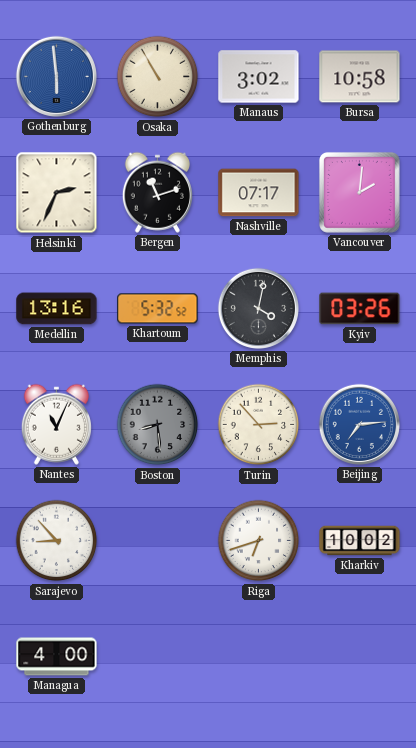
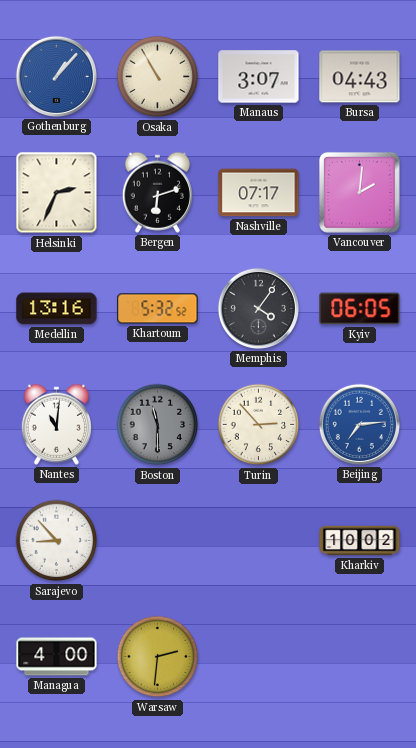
Gothenburg: 5:59 -> 1:07
Manaus: 3:02 -> 3:07
Bursa: 10:58 -> 04:43
Bergen: 11:12 -> 6:12
Memphis: 4:02 -> 4:06
Kyiv: 03:26 -> 06:05
Nantes: 11:04 -> 11:01
Boston: 8:29 -> 11:30
Riga: 6:42 -> none
Warsaw: none -> 2:31
